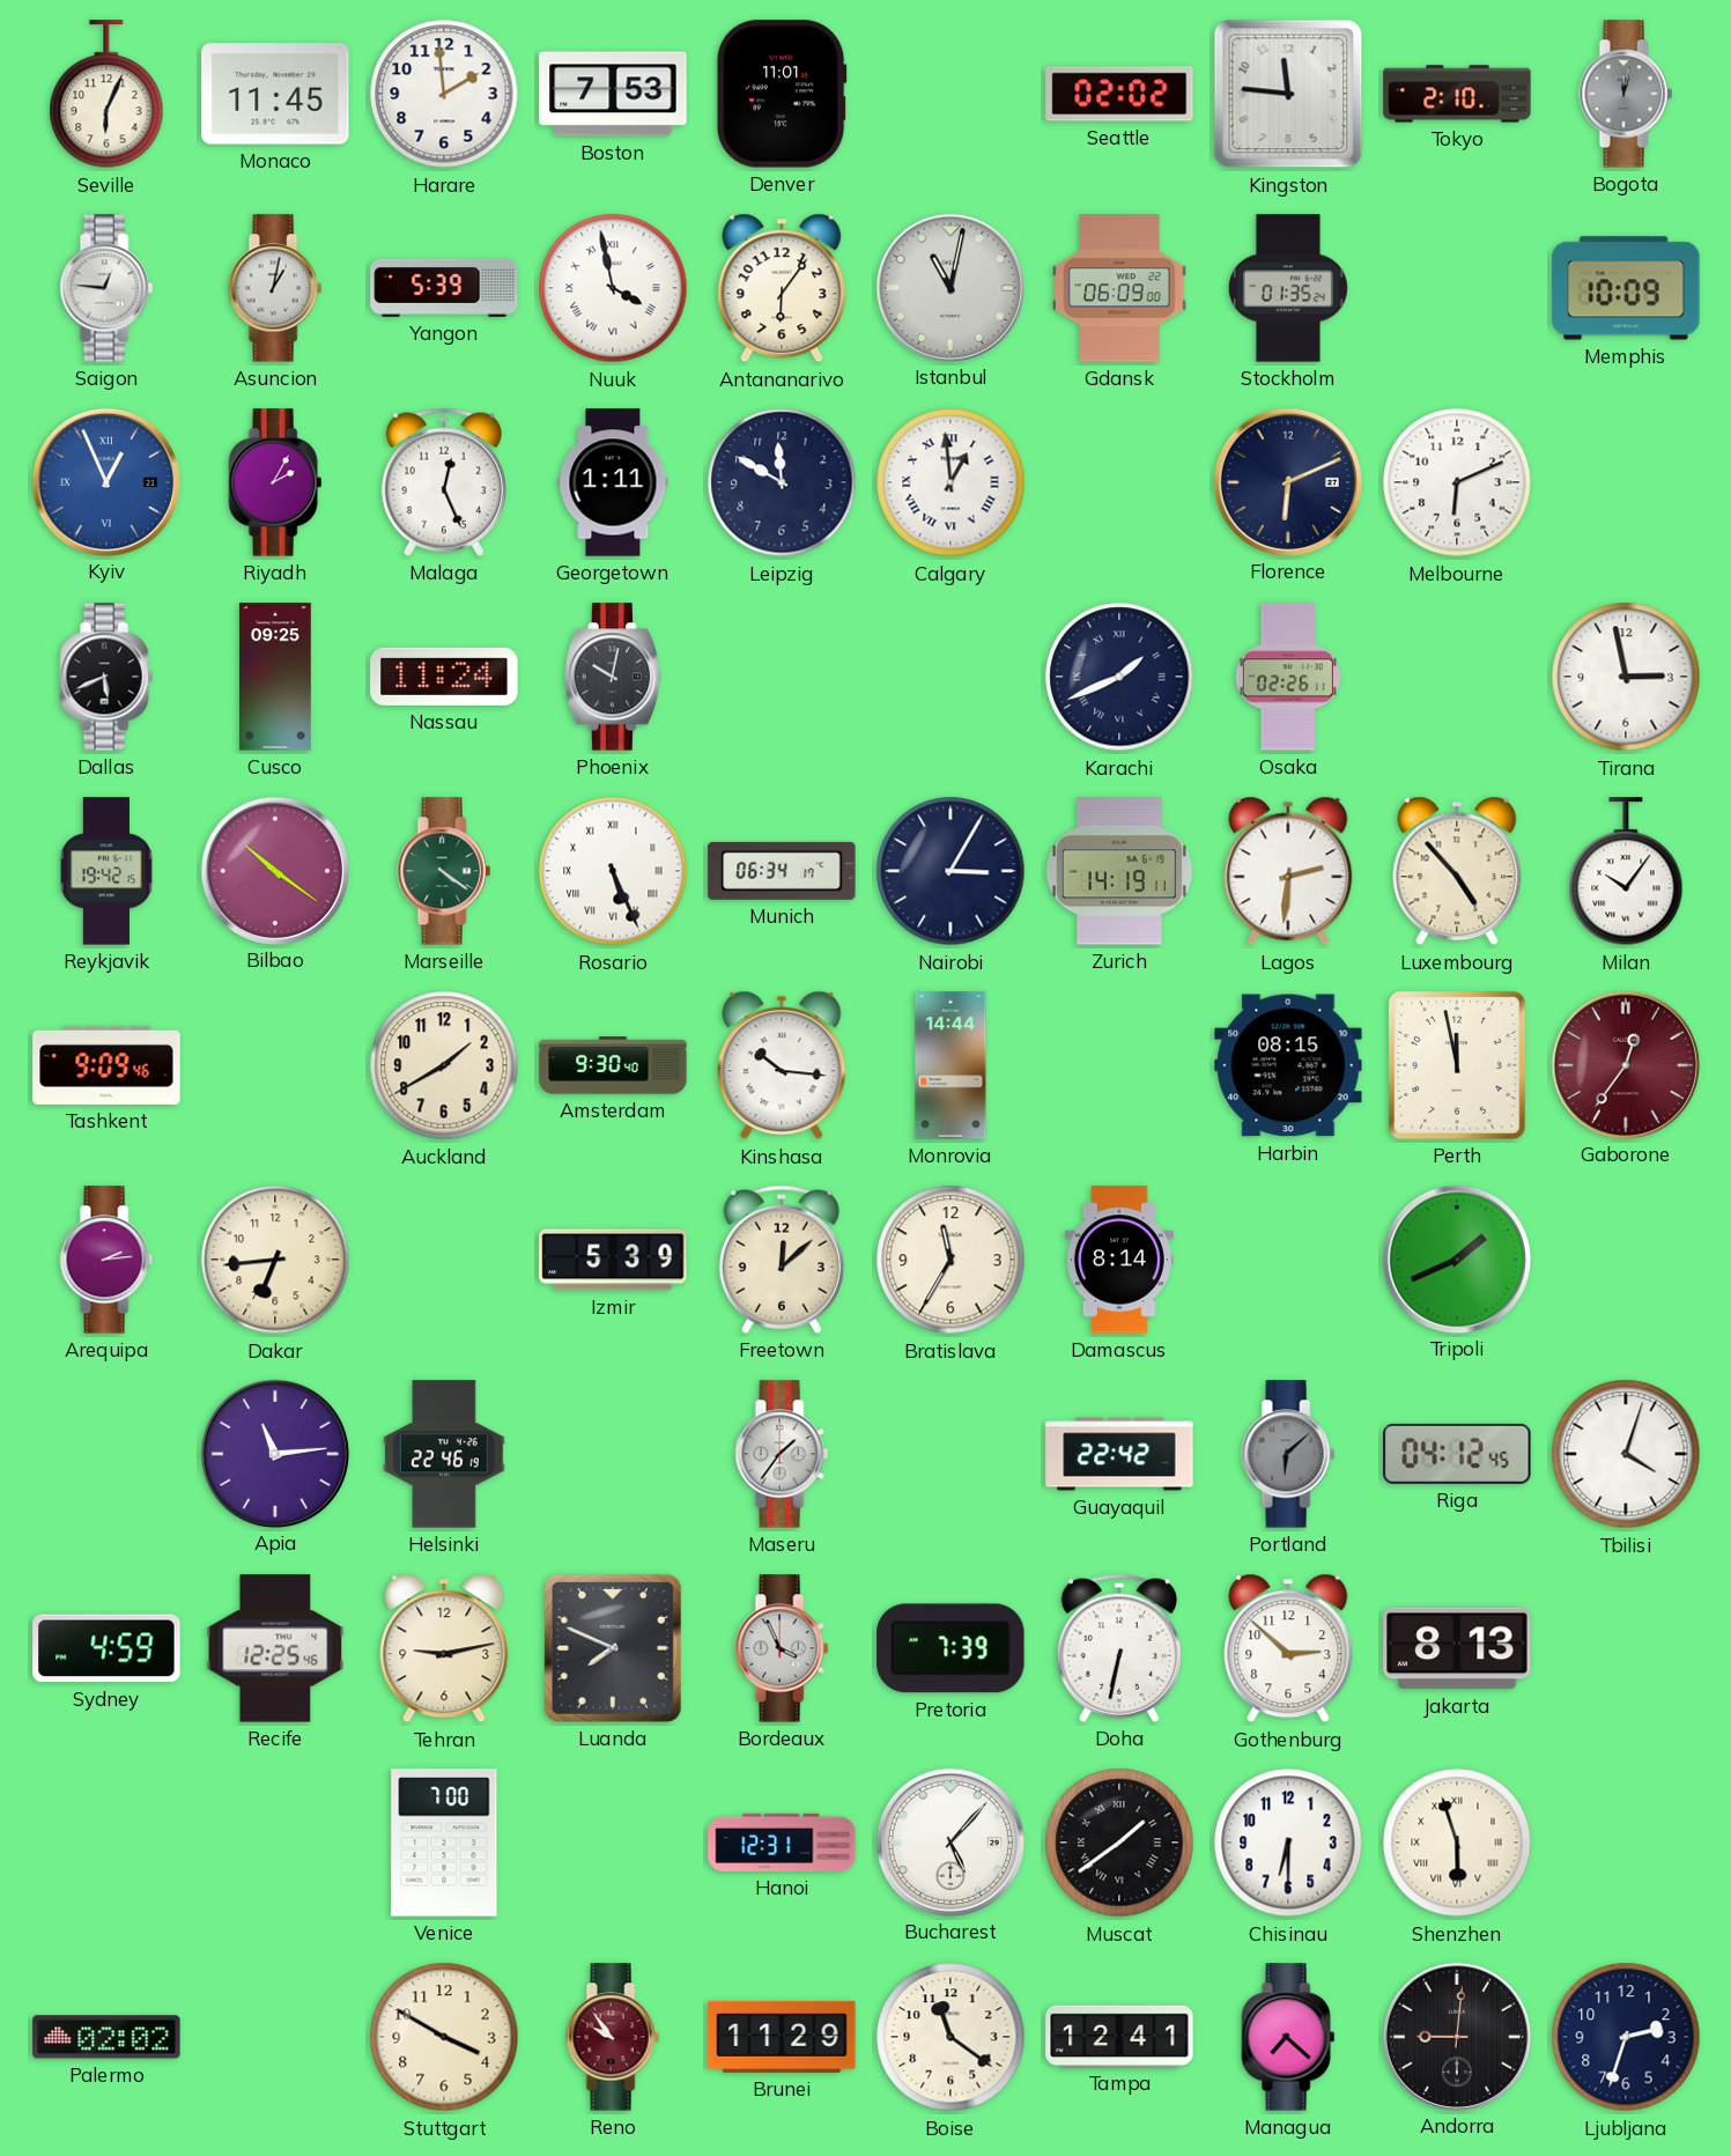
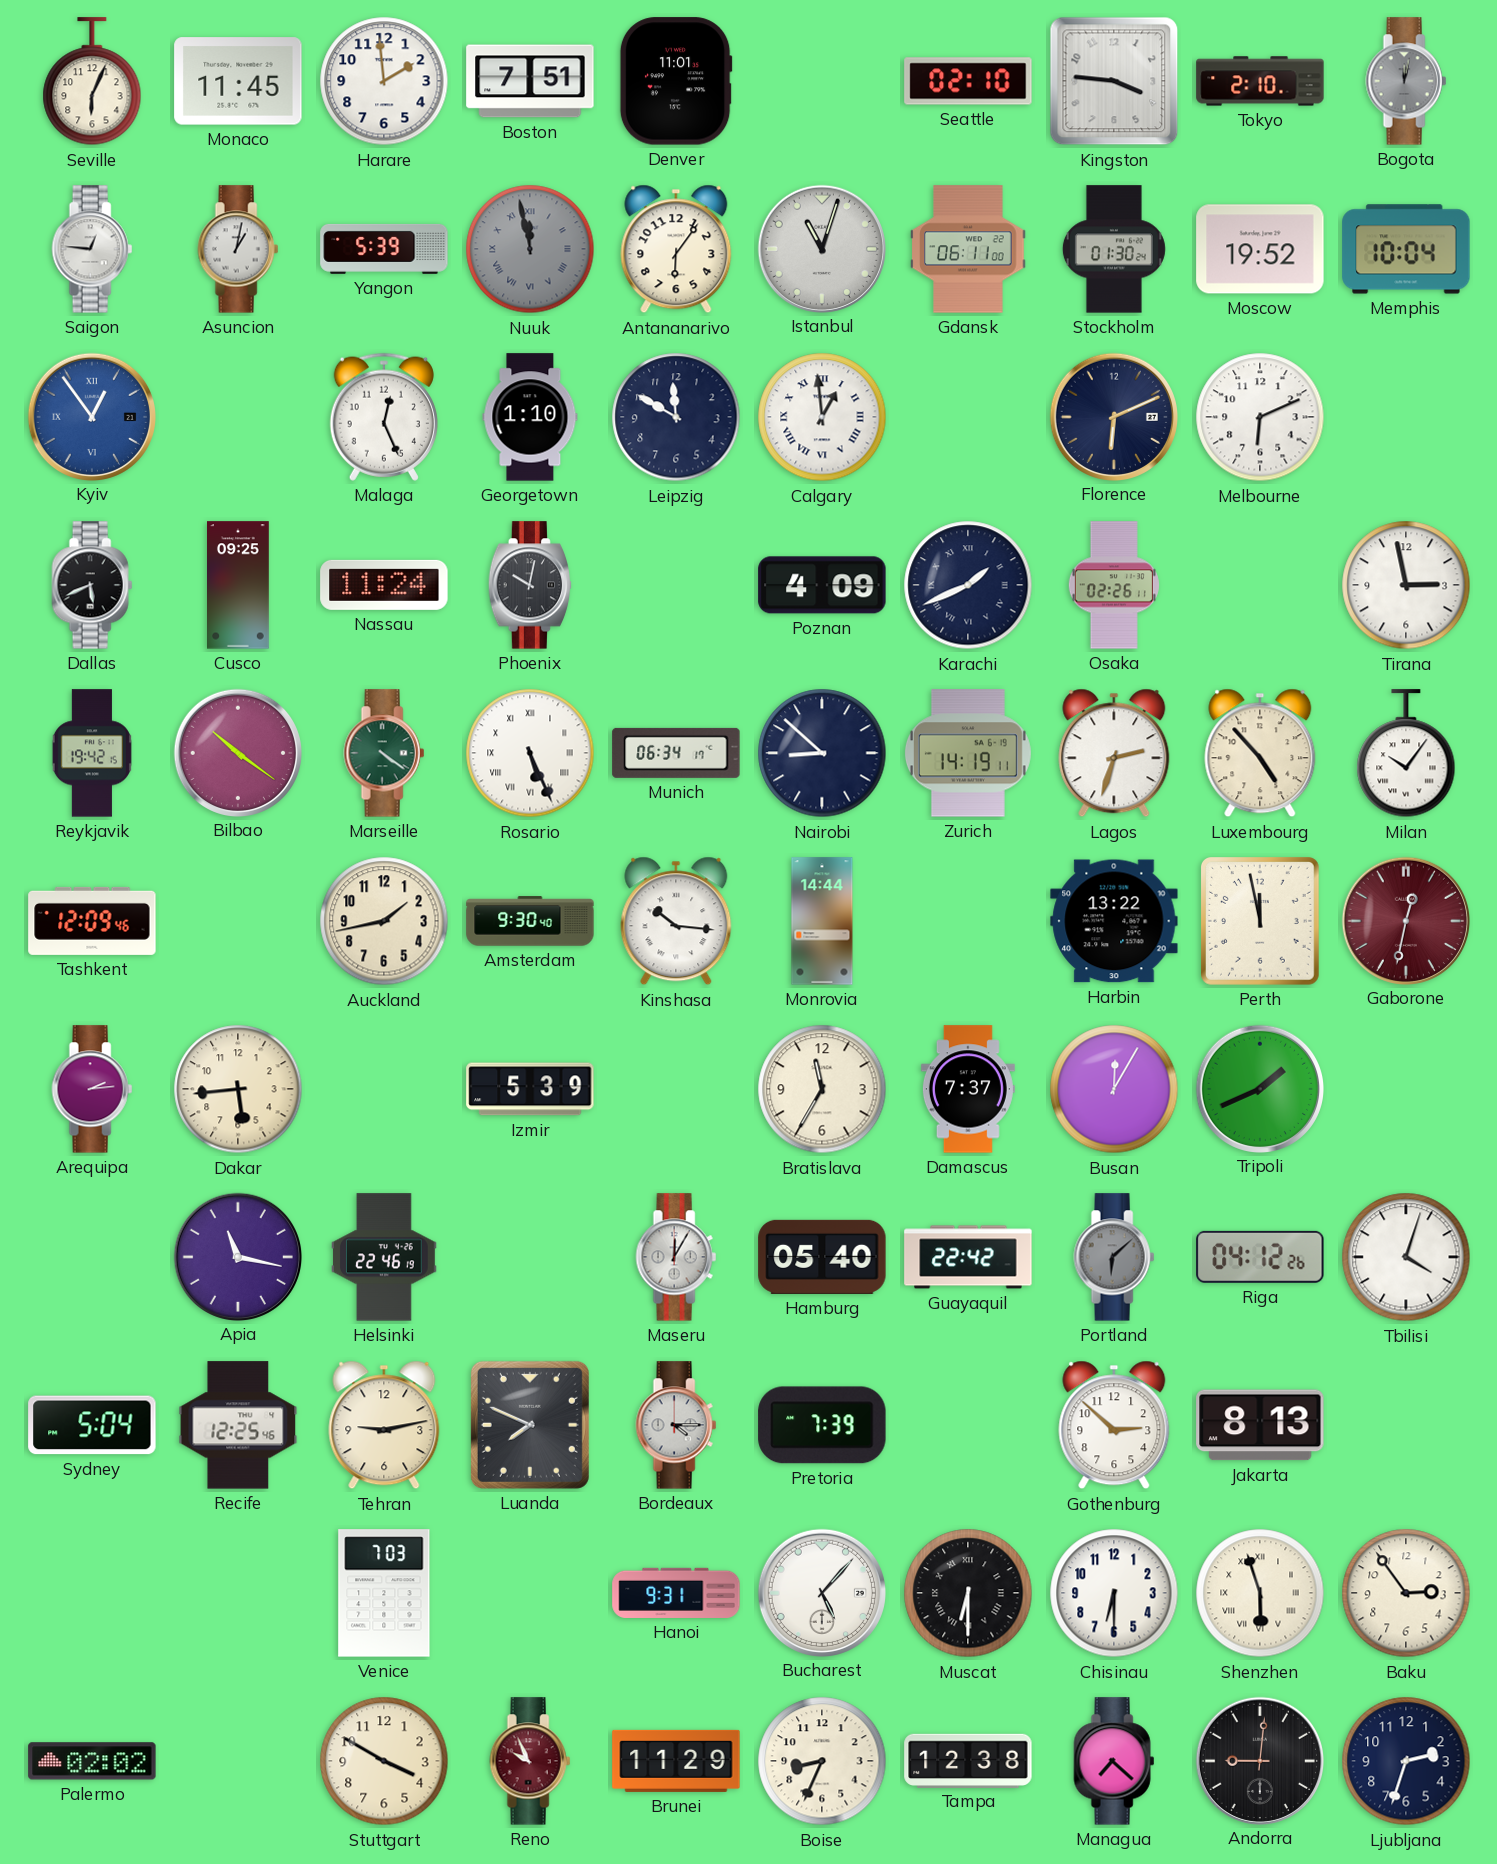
Boston: 7:53 -> 7:51
Seattle: 02:02 -> 02:10
Kingston: 11:46 -> 3:46
Nuuk: 3:58 -> 11:58
Nuuk dial: white -> grey
Istanbul: 11:02 -> 11:03
Gdansk: 06:09 -> 06:11
Stockholm: 01:35 -> 01:30
Moscow: none -> 19:52
Memphis: 10:09 -> 10:04
Kyiv: 12:56 -> 12:54
Riyadh: 2:05 -> none
Georgetown: 1:11 -> 1:10
Poznan: none -> 4:09
Nairobi: 3:05 -> 8:52
Lagos: 2:31 -> 2:33
Tashkent: 9:09 -> 12:09
Auckland: 1:40 -> 1:43
Harbin: 08:15 -> 13:22
Gaborone: 12:36 -> 12:32
Dakar: 6:44 -> 5:44
Freetown: 12:08 -> none
Damascus: 8:14 -> 7:37
Busan: none -> 12:05
Apia: 11:14 -> 11:17
Maseru: 1:36 -> 12:05
Hamburg: none -> 05:40
Riga: 04:12:45 -> 04:12:26
Sydney: 4:59 -> 5:04
Bordeaux: 3:56 -> 4:15
Doha: 6:32 -> none
Venice: 7:00 -> 7:03
Hanoi: 12:31 -> 9:31
Muscat: 1:39 -> 6:30
Baku: none -> 2:54
Reno: 9:54 -> 9:56
Boise: 11:21 -> 8:34
Tampa: 12:41 -> 12:38
